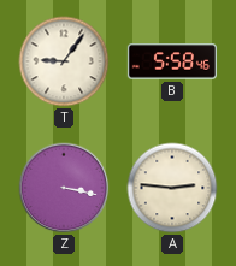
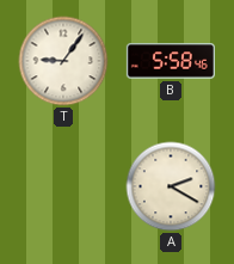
Z: 3:17 -> none
A: 2:46 -> 2:20
